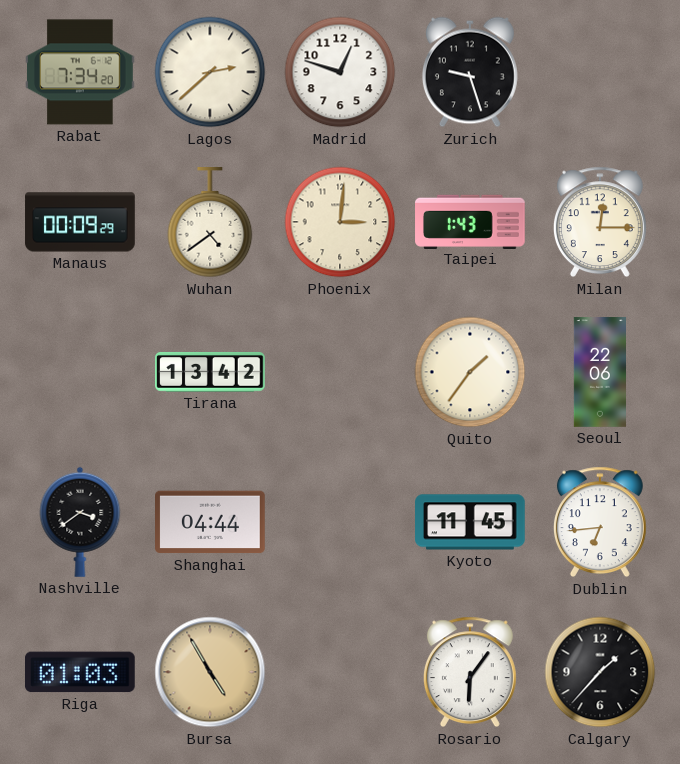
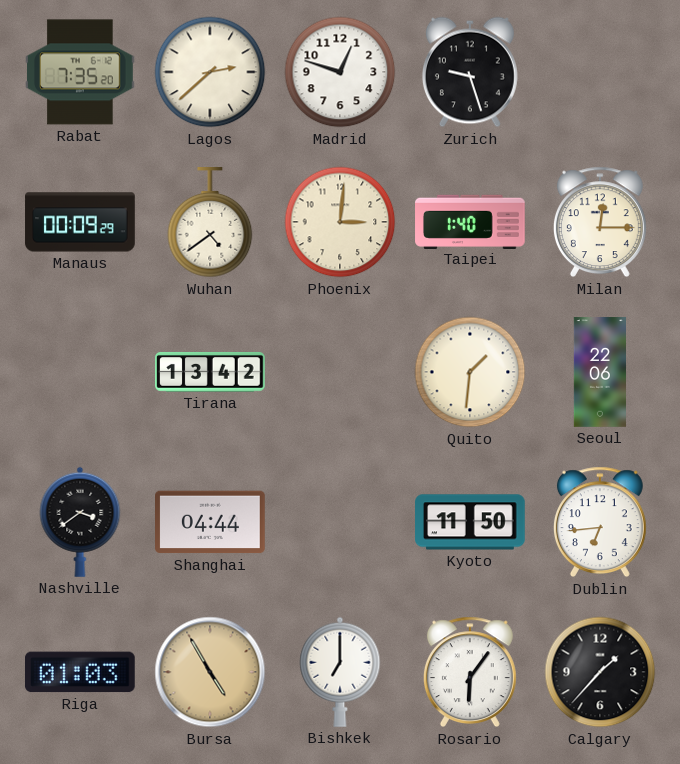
Rabat: 7:34 -> 7:35
Taipei: 1:43 -> 1:40
Quito: 1:36 -> 1:31
Kyoto: 11:45 -> 11:50
Bishkek: none -> 7:00
